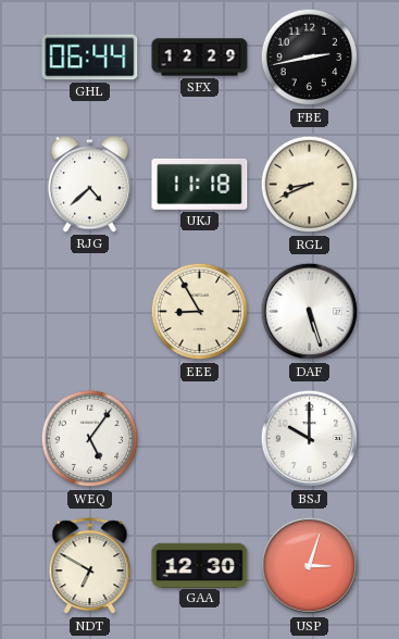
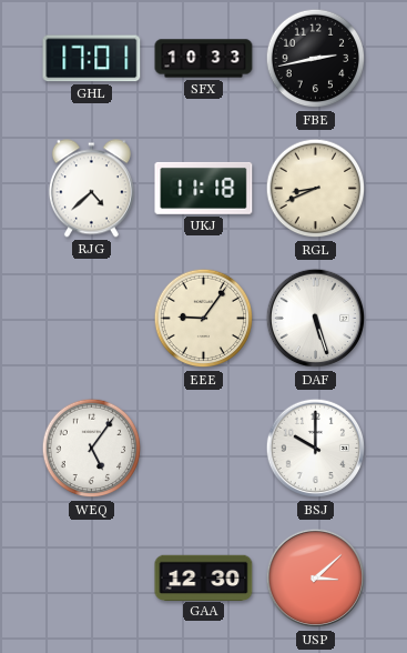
GHL: 06:44 -> 17:01
SFX: 12:29 -> 10:33
EEE: 8:55 -> 9:06
NDT: 6:50 -> none
USP: 3:03 -> 3:08
